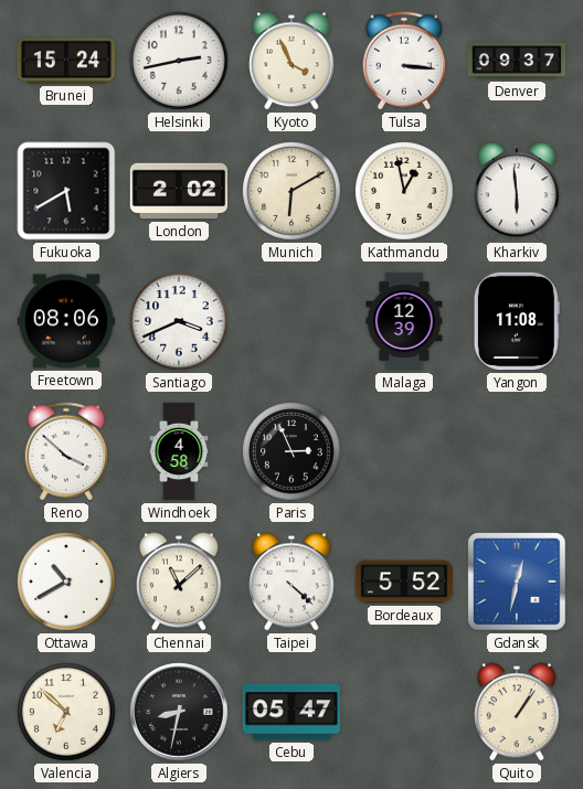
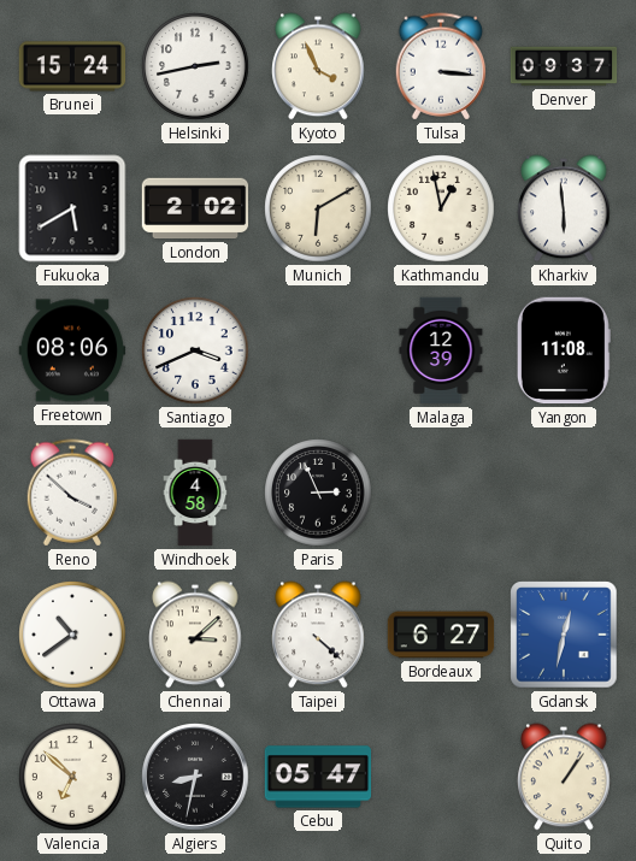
Ottawa: 10:40 -> 10:39
Chennai: 11:08 -> 3:08
Bordeaux: 5:52 -> 6:27
